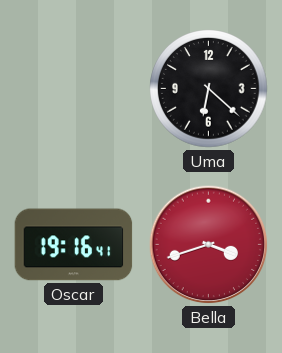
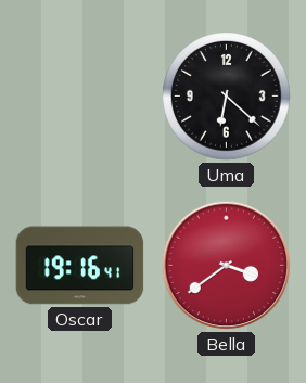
Bella: 3:42 -> 3:39
